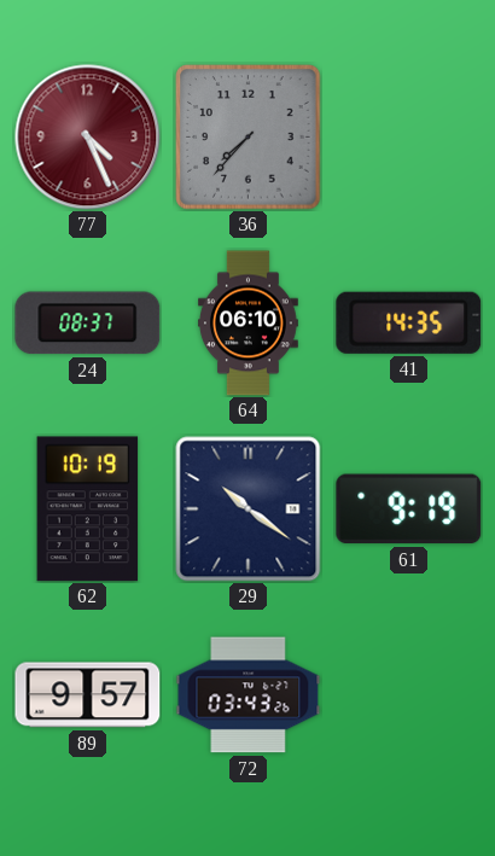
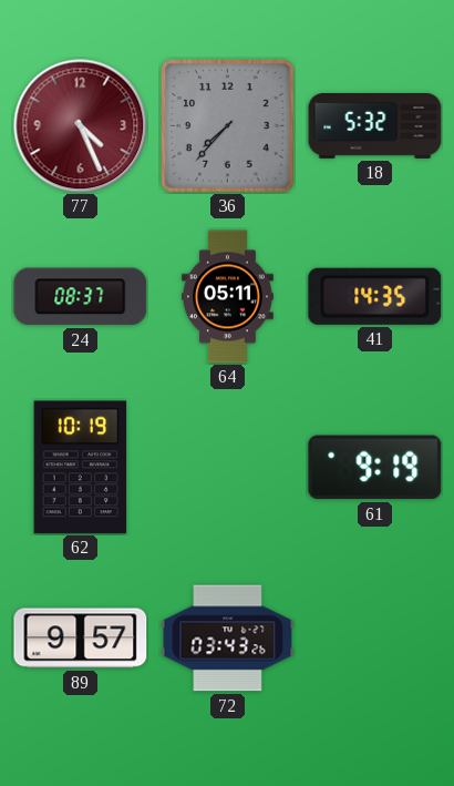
18: none -> 5:32
64: 06:10 -> 05:11
29: 10:21 -> none
